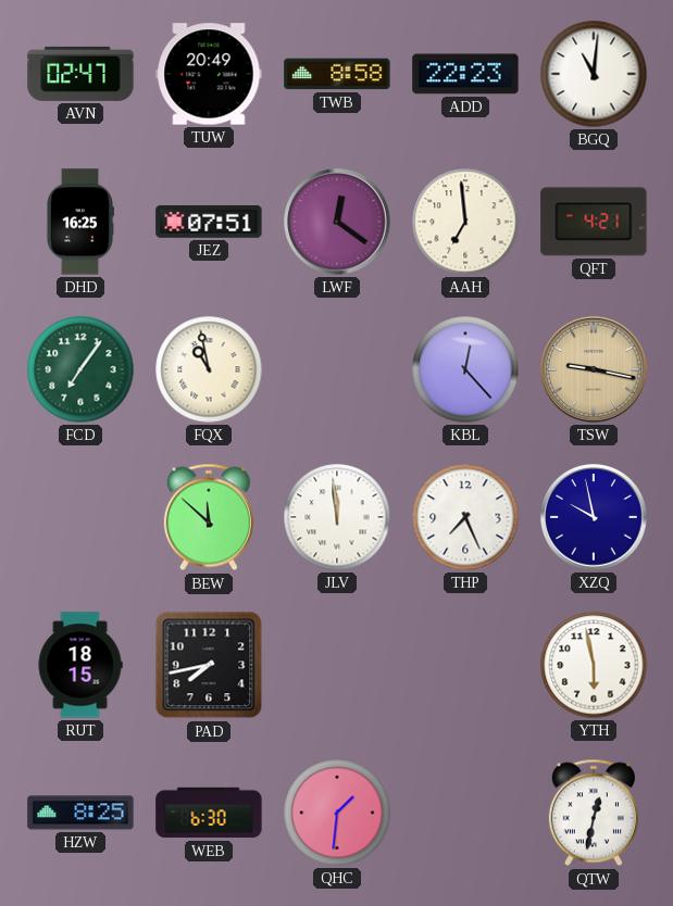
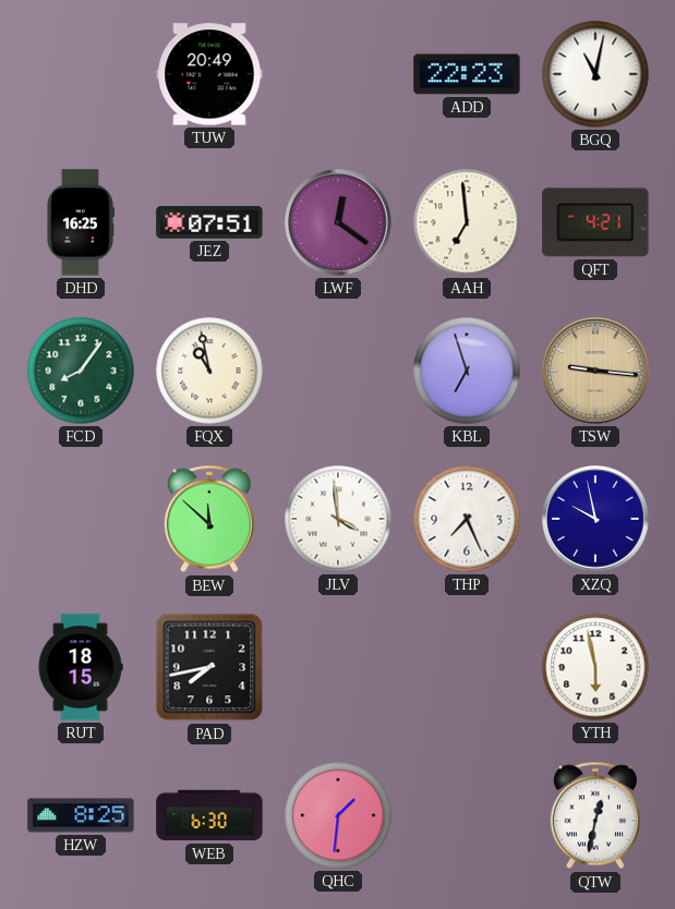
AVN: 02:47 -> none
TWB: 8:58 -> none
BGQ: 11:01 -> 11:02
FCD: 7:06 -> 8:06
KBL: 12:23 -> 6:57
TSW: 9:17 -> 9:16
JLV: 11:59 -> 3:59
